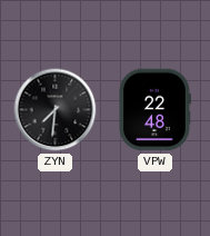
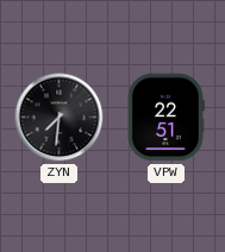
VPW: 22:48 -> 22:51
